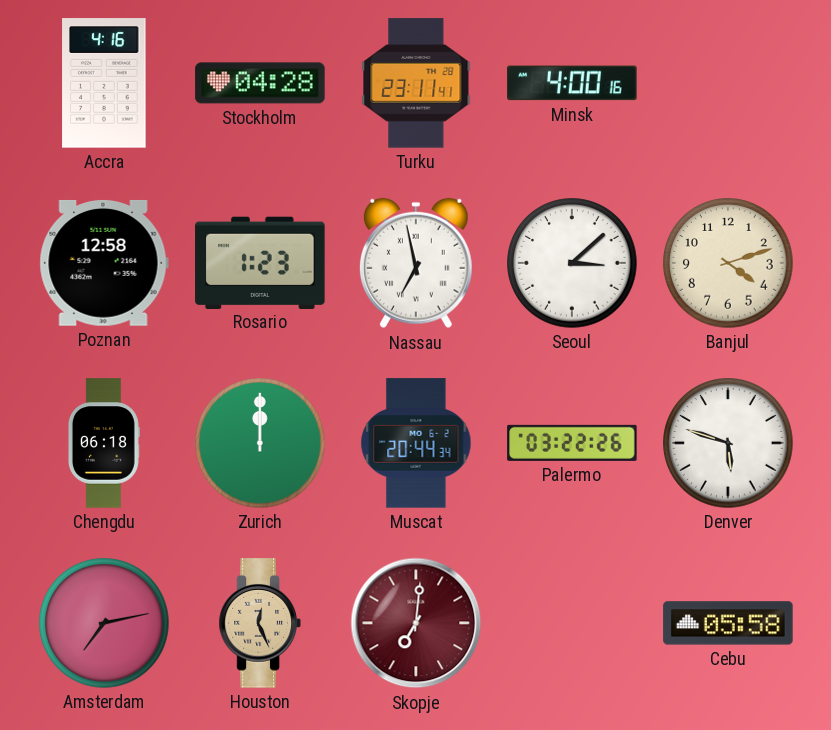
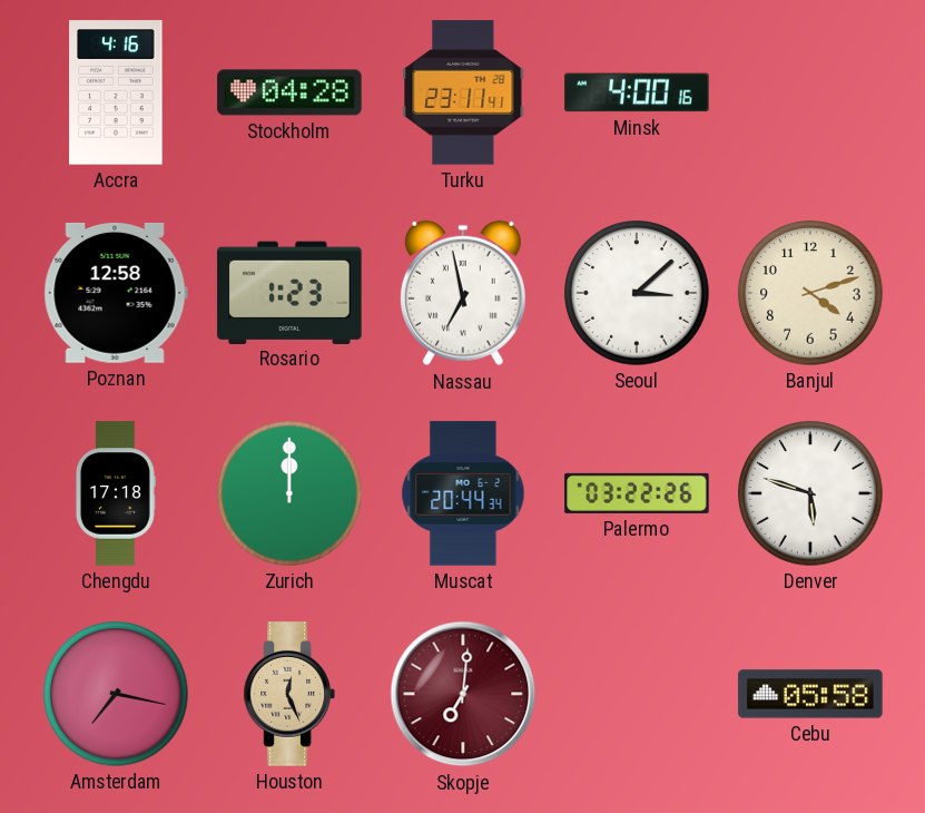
Chengdu: 06:18 -> 17:18
Amsterdam: 7:13 -> 7:17
